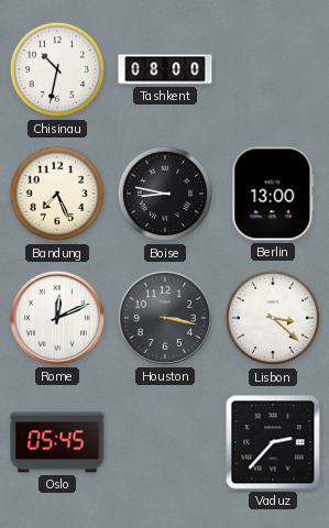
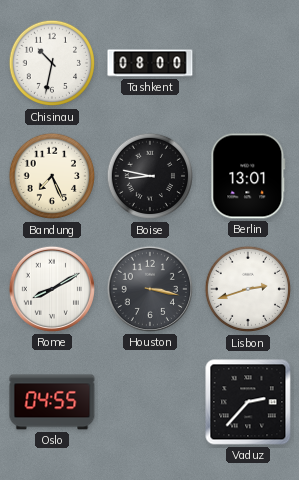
Berlin: 13:00 -> 13:01
Rome: 12:11 -> 8:10
Lisbon: 3:22 -> 2:42
Oslo: 05:45 -> 04:55
